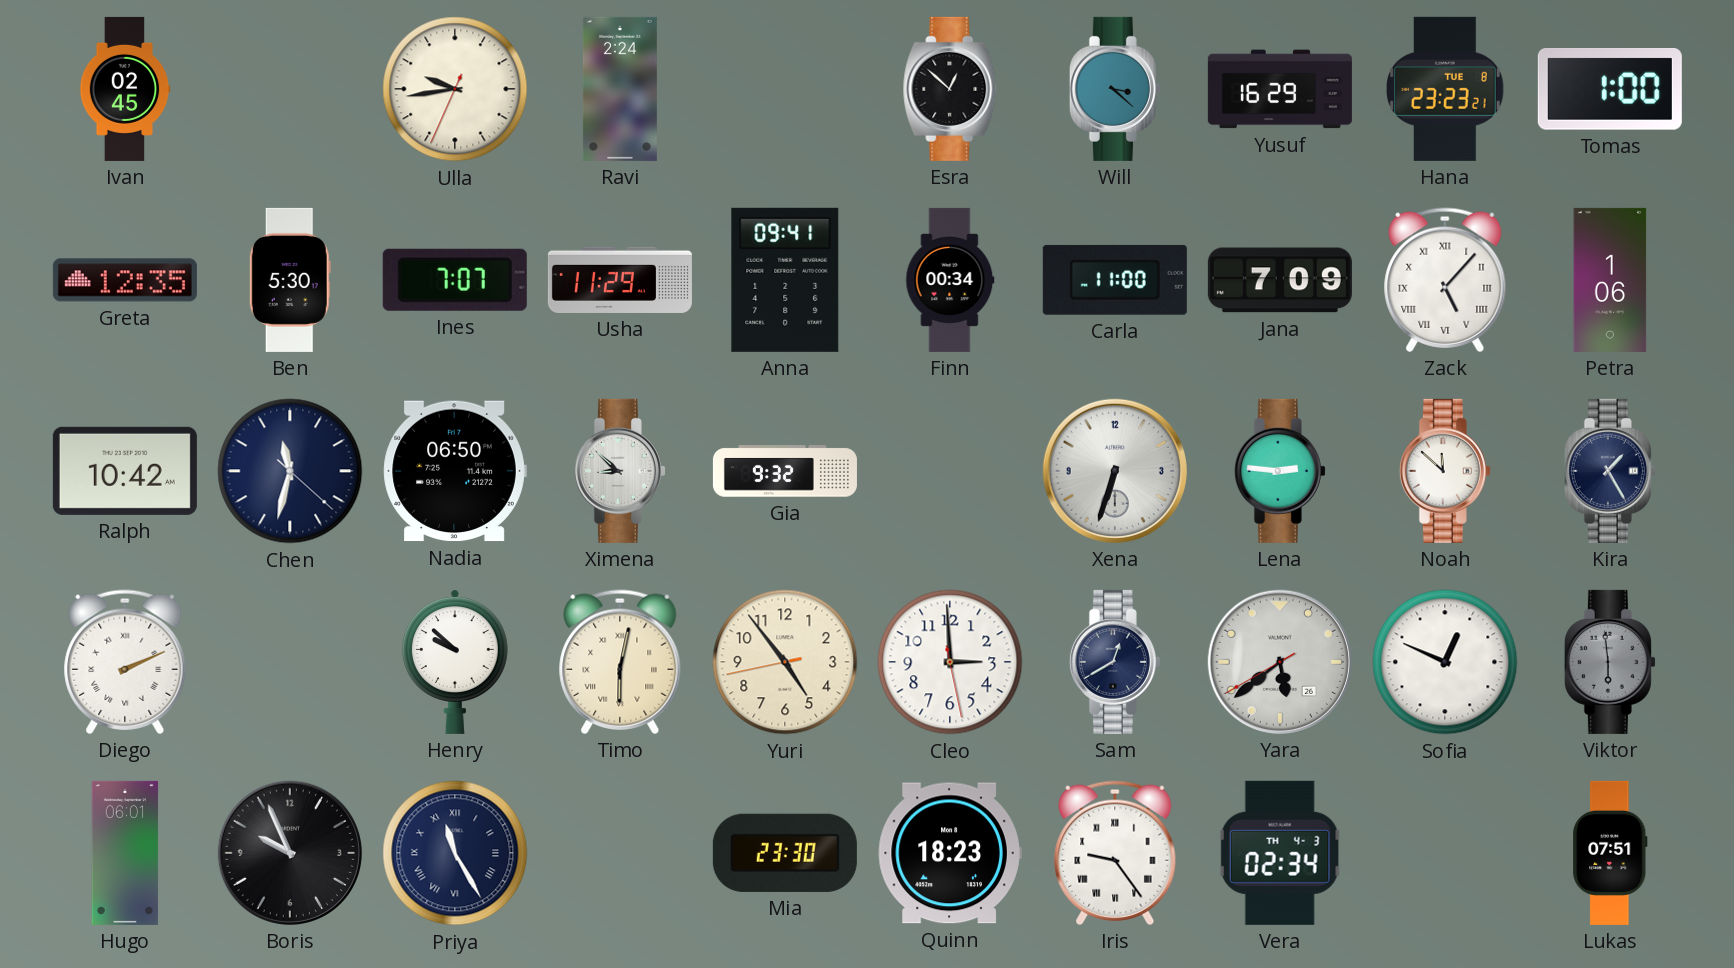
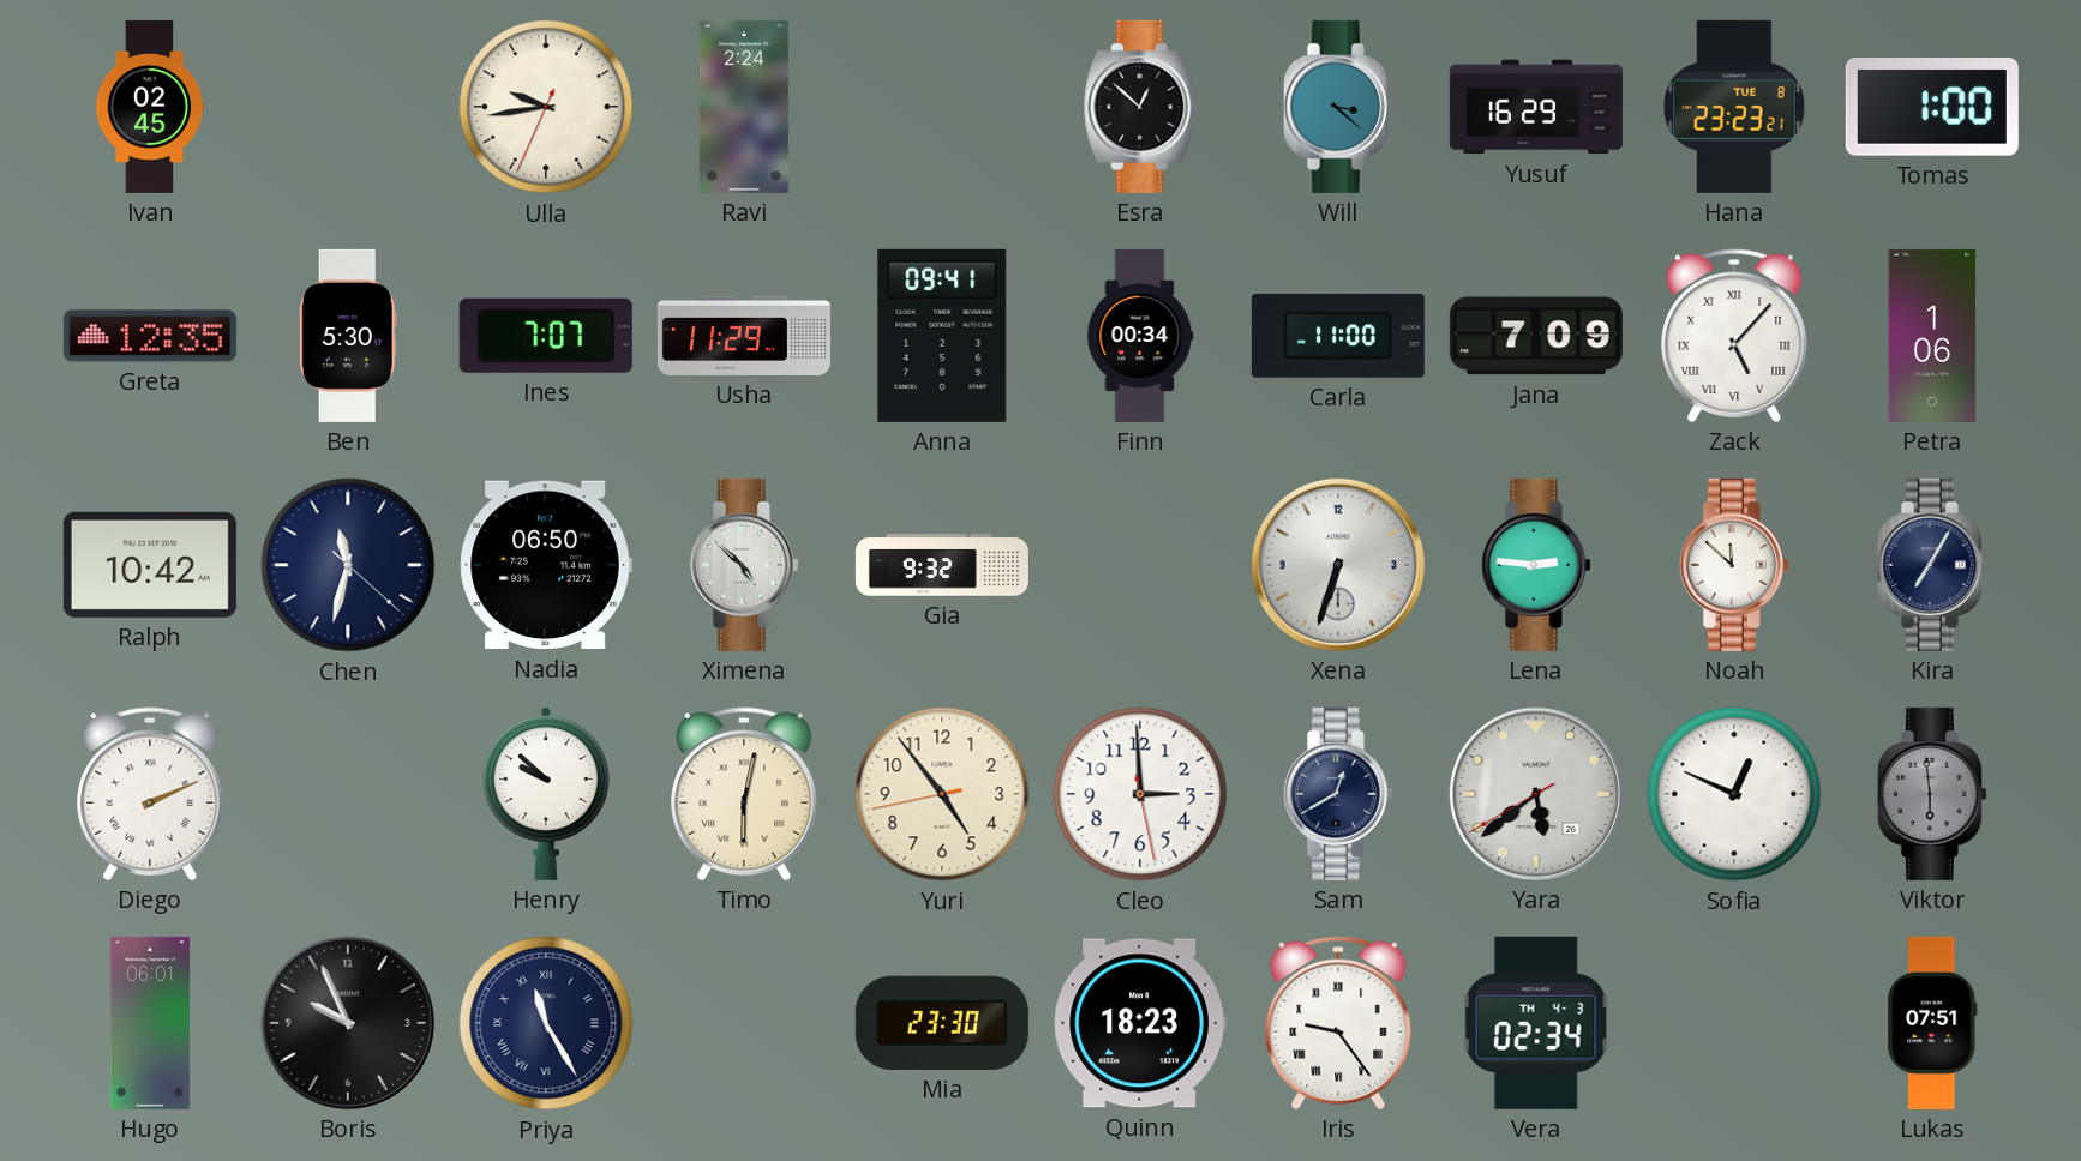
Ximena: 8:52 -> 4:52
Kira: 1:25 -> 7:05
